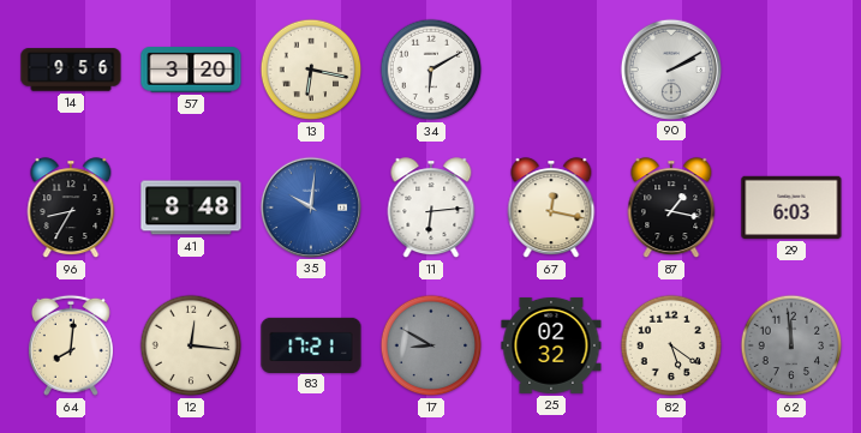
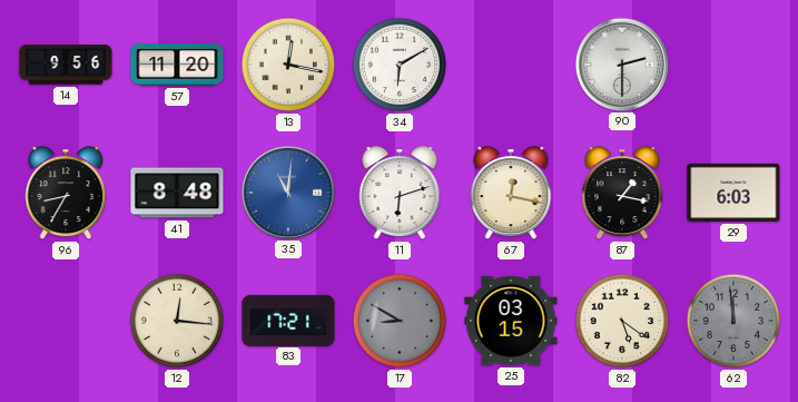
57: 3:20 -> 11:20
13: 6:17 -> 12:17
90: 2:10 -> 2:30
35: 10:01 -> 11:01
11: 6:14 -> 6:12
64: 8:01 -> none
25: 02:32 -> 03:15
